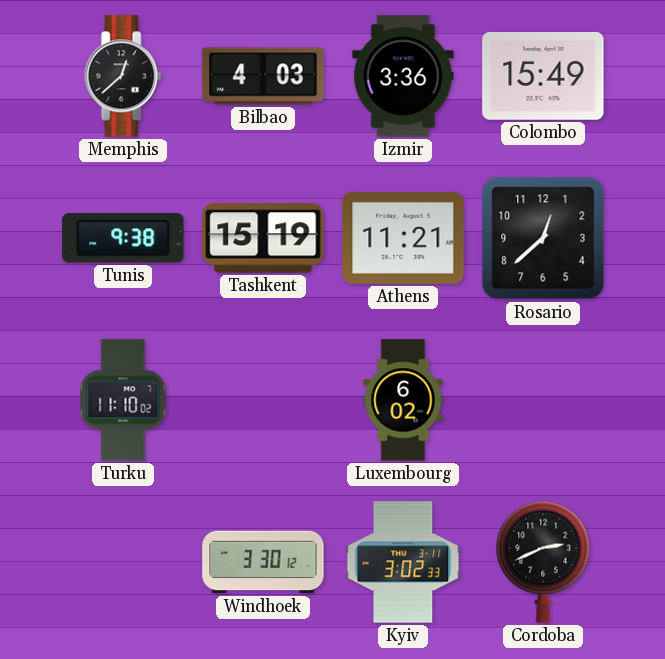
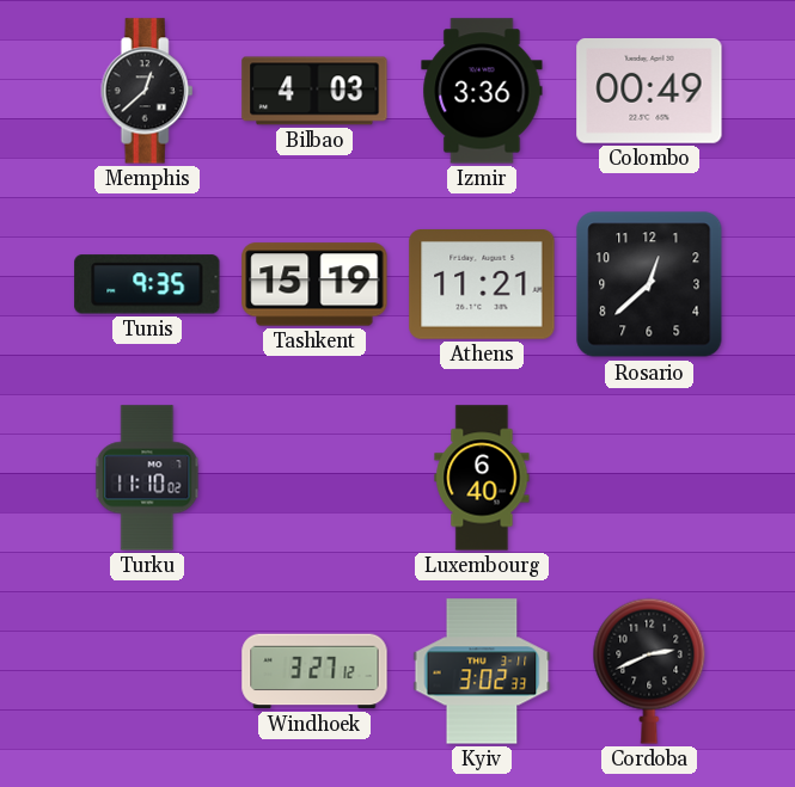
Colombo: 15:49 -> 00:49
Tunis: 9:38 -> 9:35
Luxembourg: 6:02 -> 6:40
Windhoek: 3:30 -> 3:27
